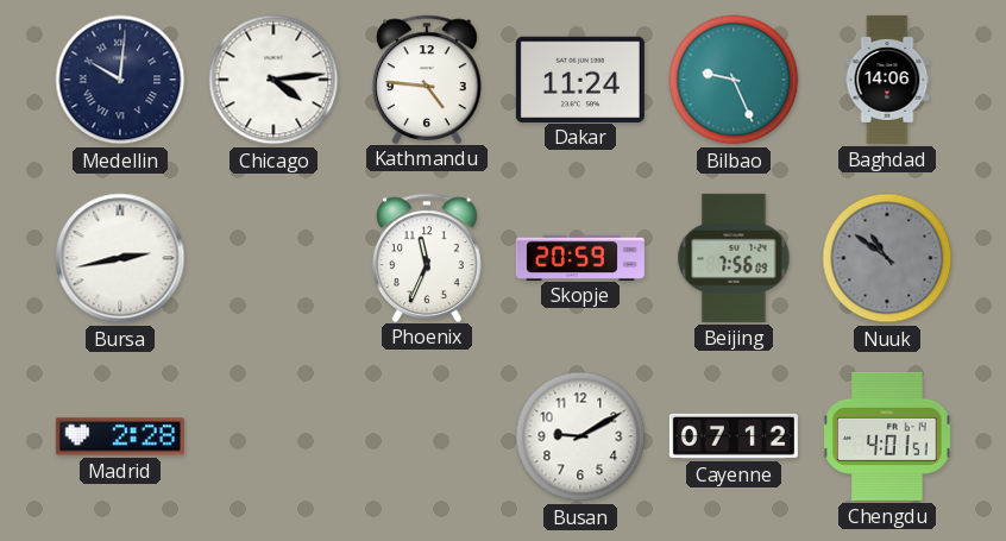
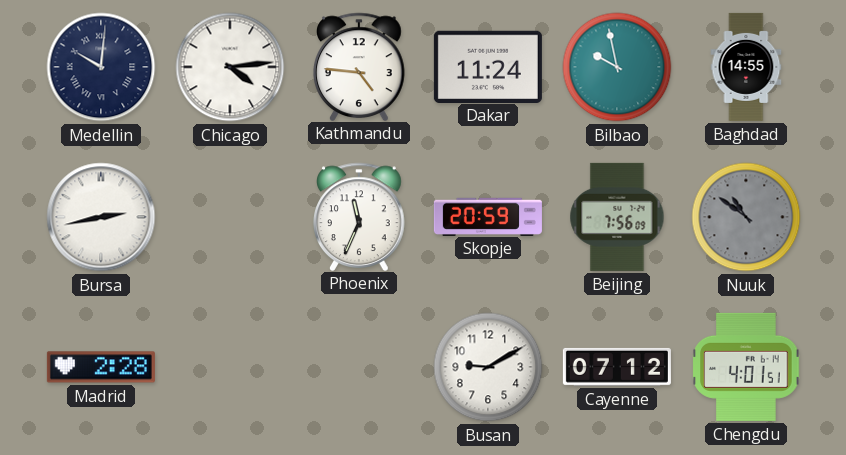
Bilbao: 9:26 -> 9:58
Baghdad: 14:06 -> 14:55
